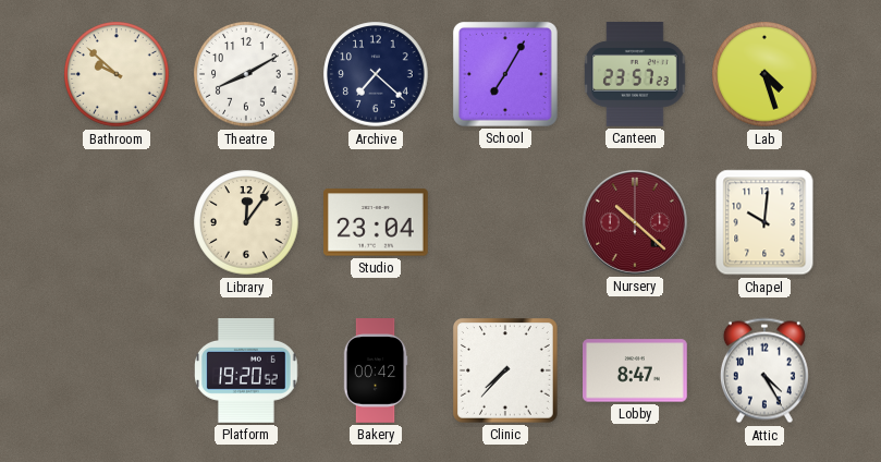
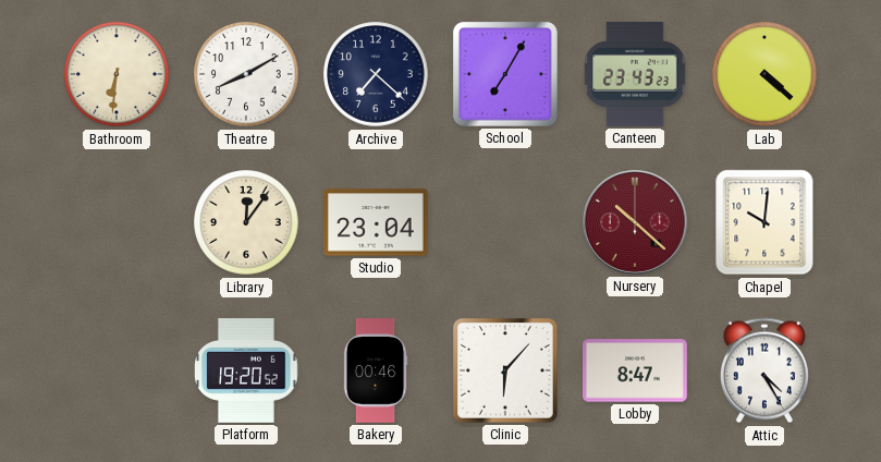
Bathroom: 9:52 -> 6:31
Canteen: 23:57 -> 23:43
Lab: 4:27 -> 4:22
Bakery: 00:42 -> 00:46
Clinic: 7:37 -> 6:07
